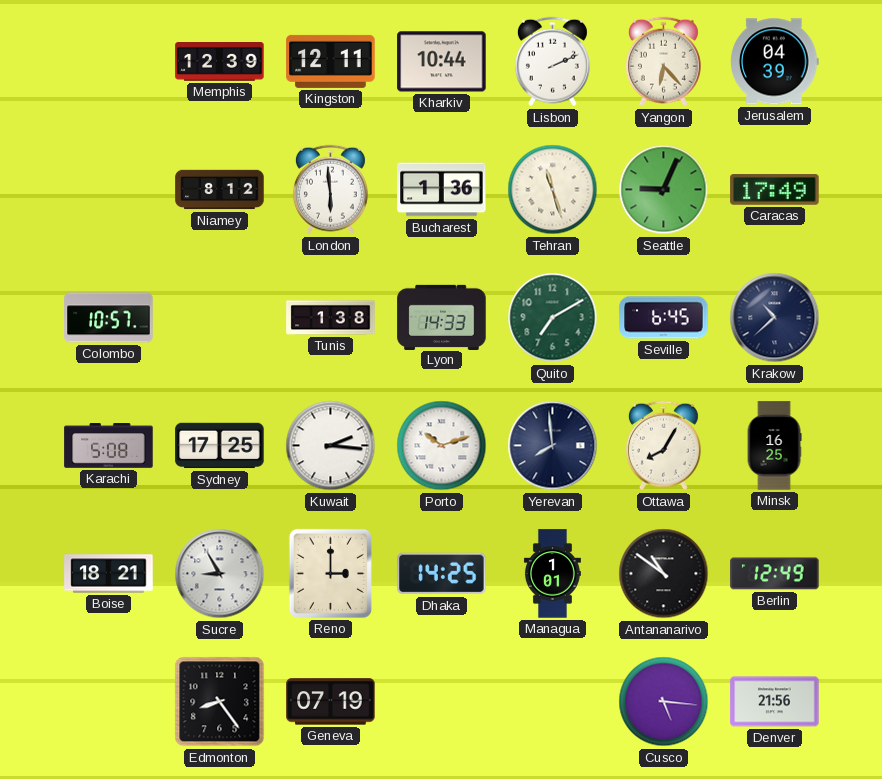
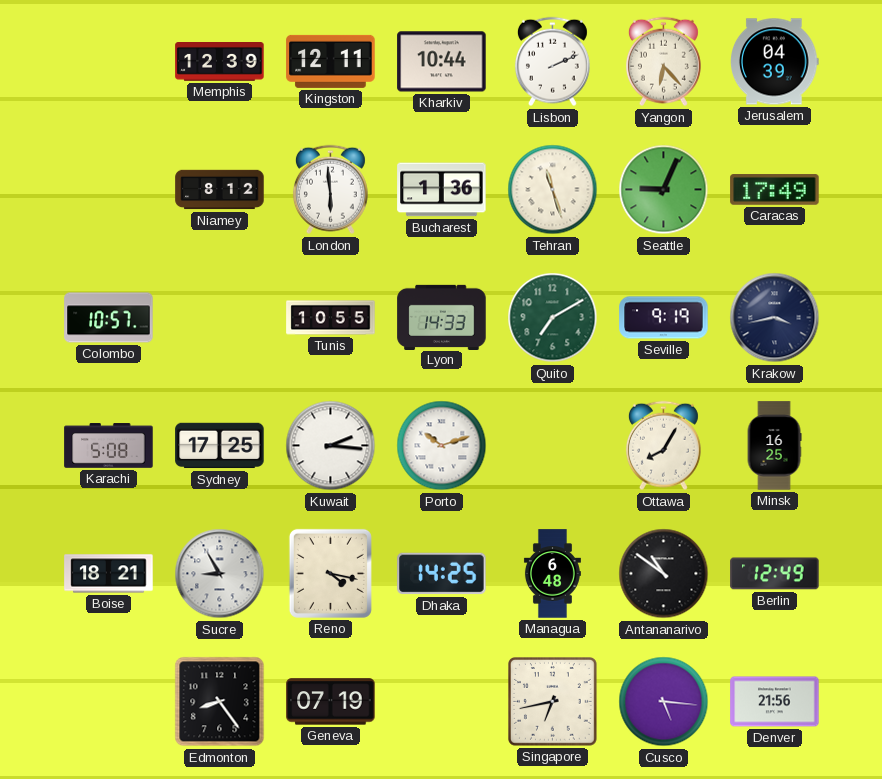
Tunis: 1:38 -> 10:55
Seville: 6:45 -> 9:19
Krakow: 10:38 -> 3:43
Yerevan: 7:59 -> none
Reno: 3:00 -> 4:17
Managua: 1:01 -> 6:48
Singapore: none -> 6:43
